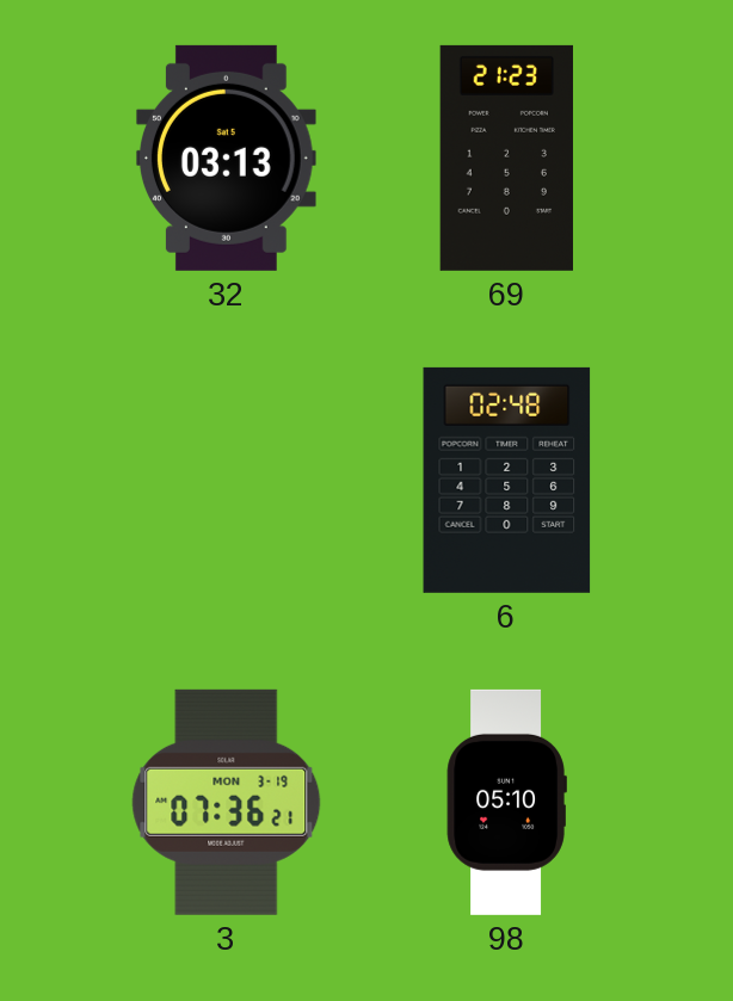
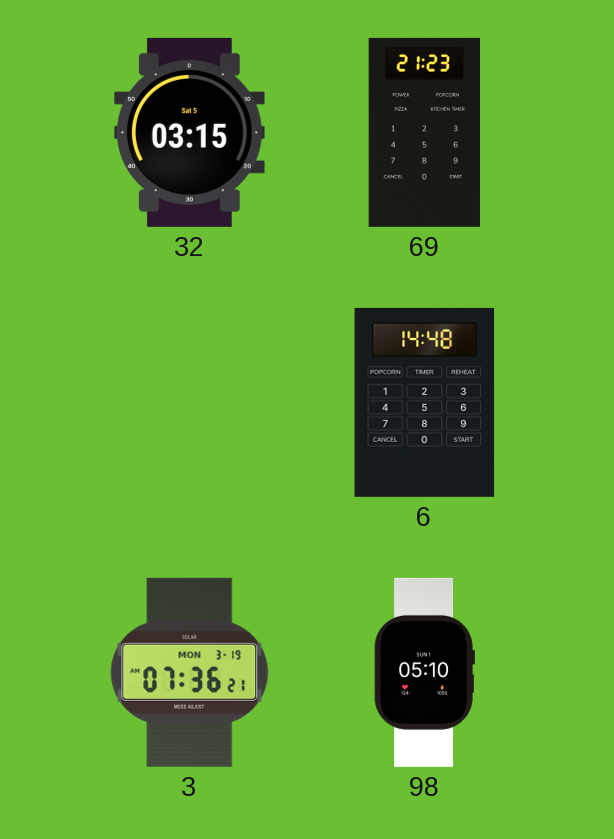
32: 03:13 -> 03:15
6: 02:48 -> 14:48
